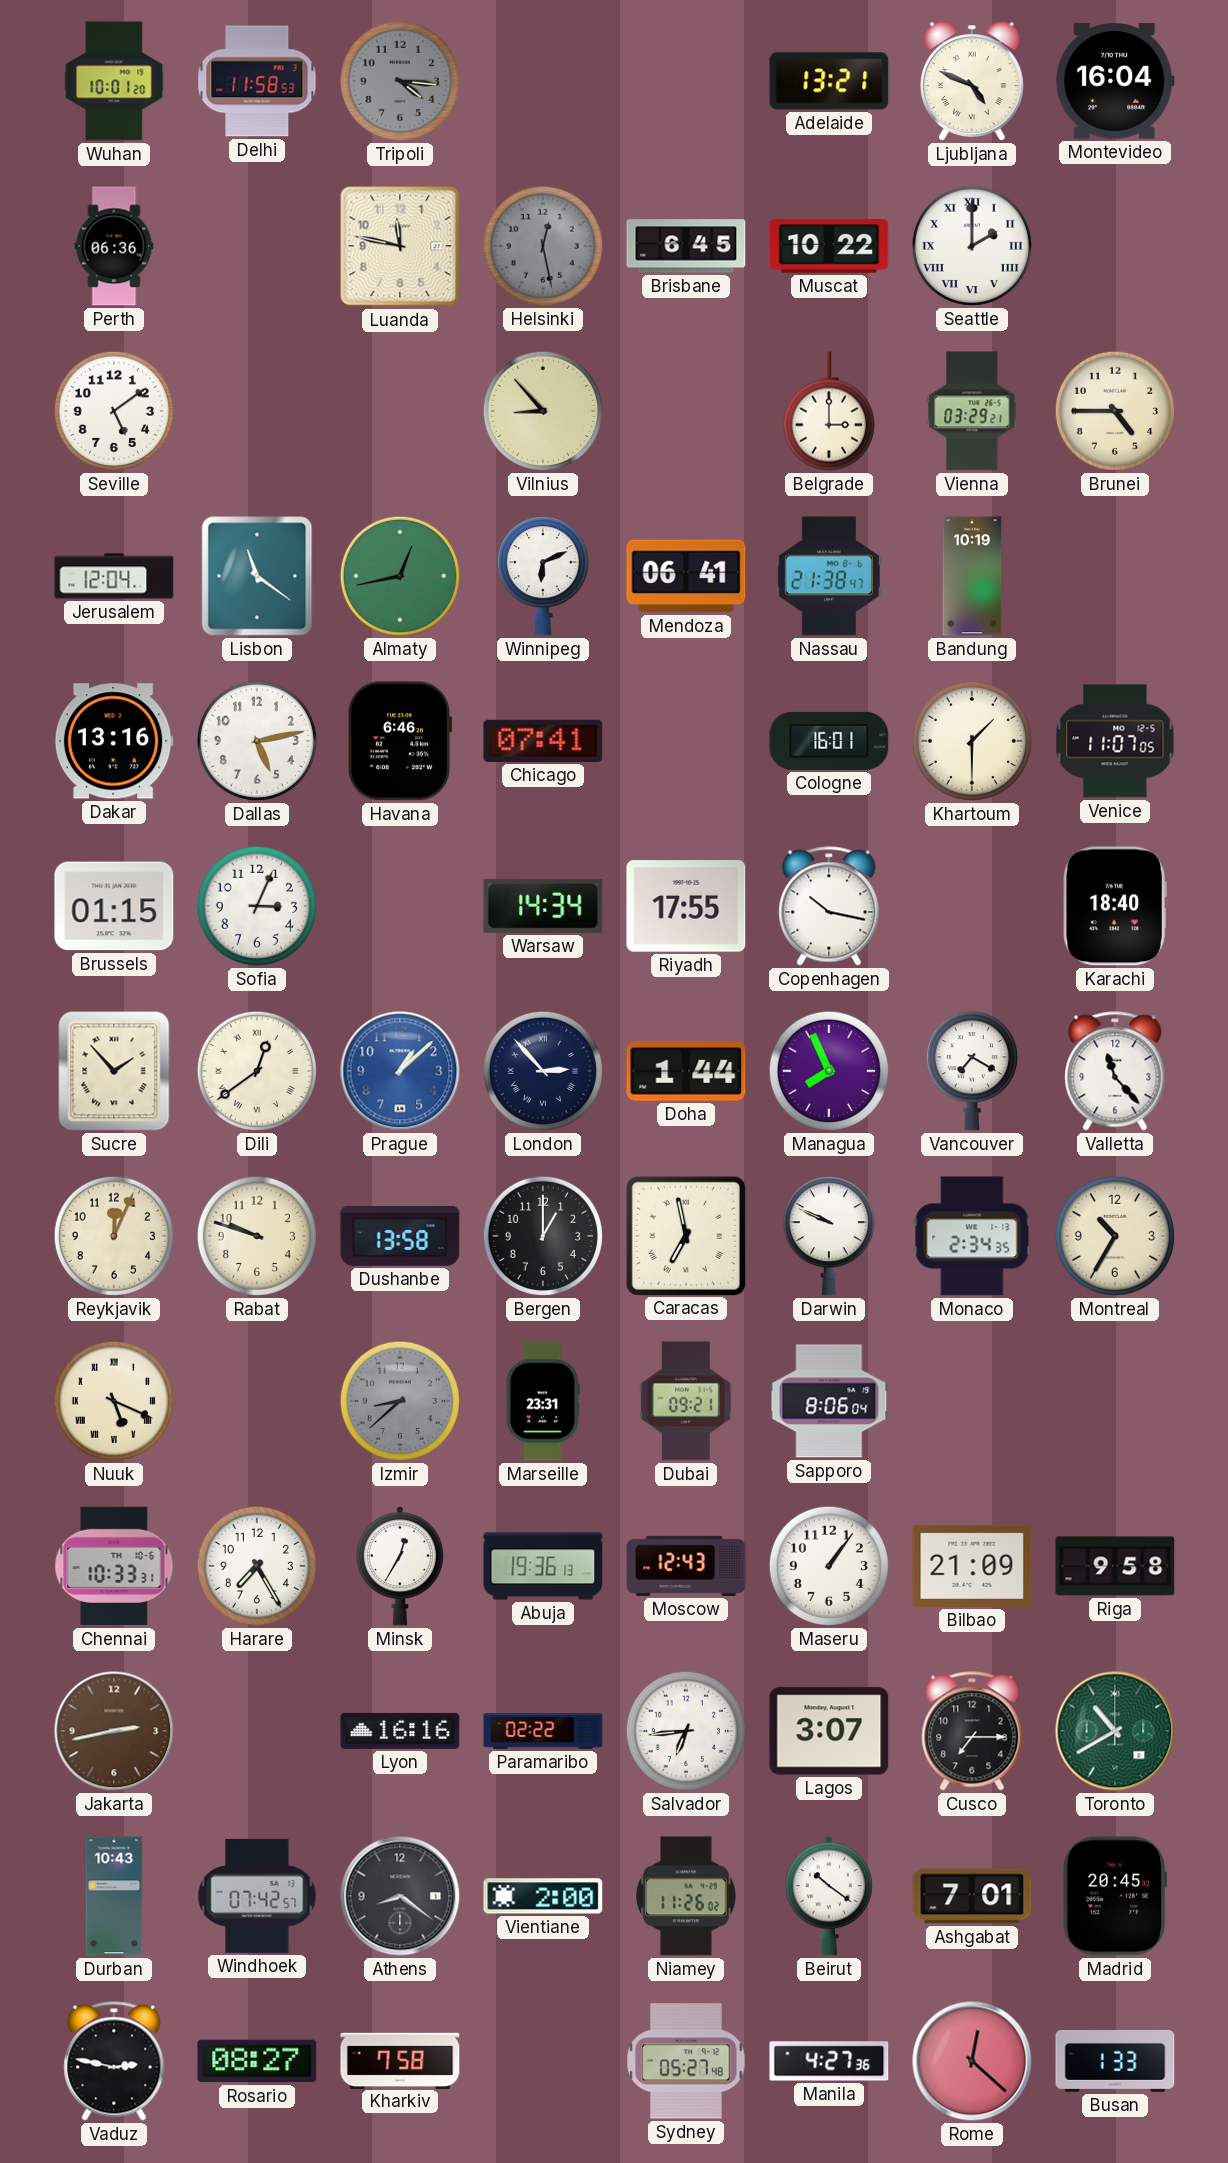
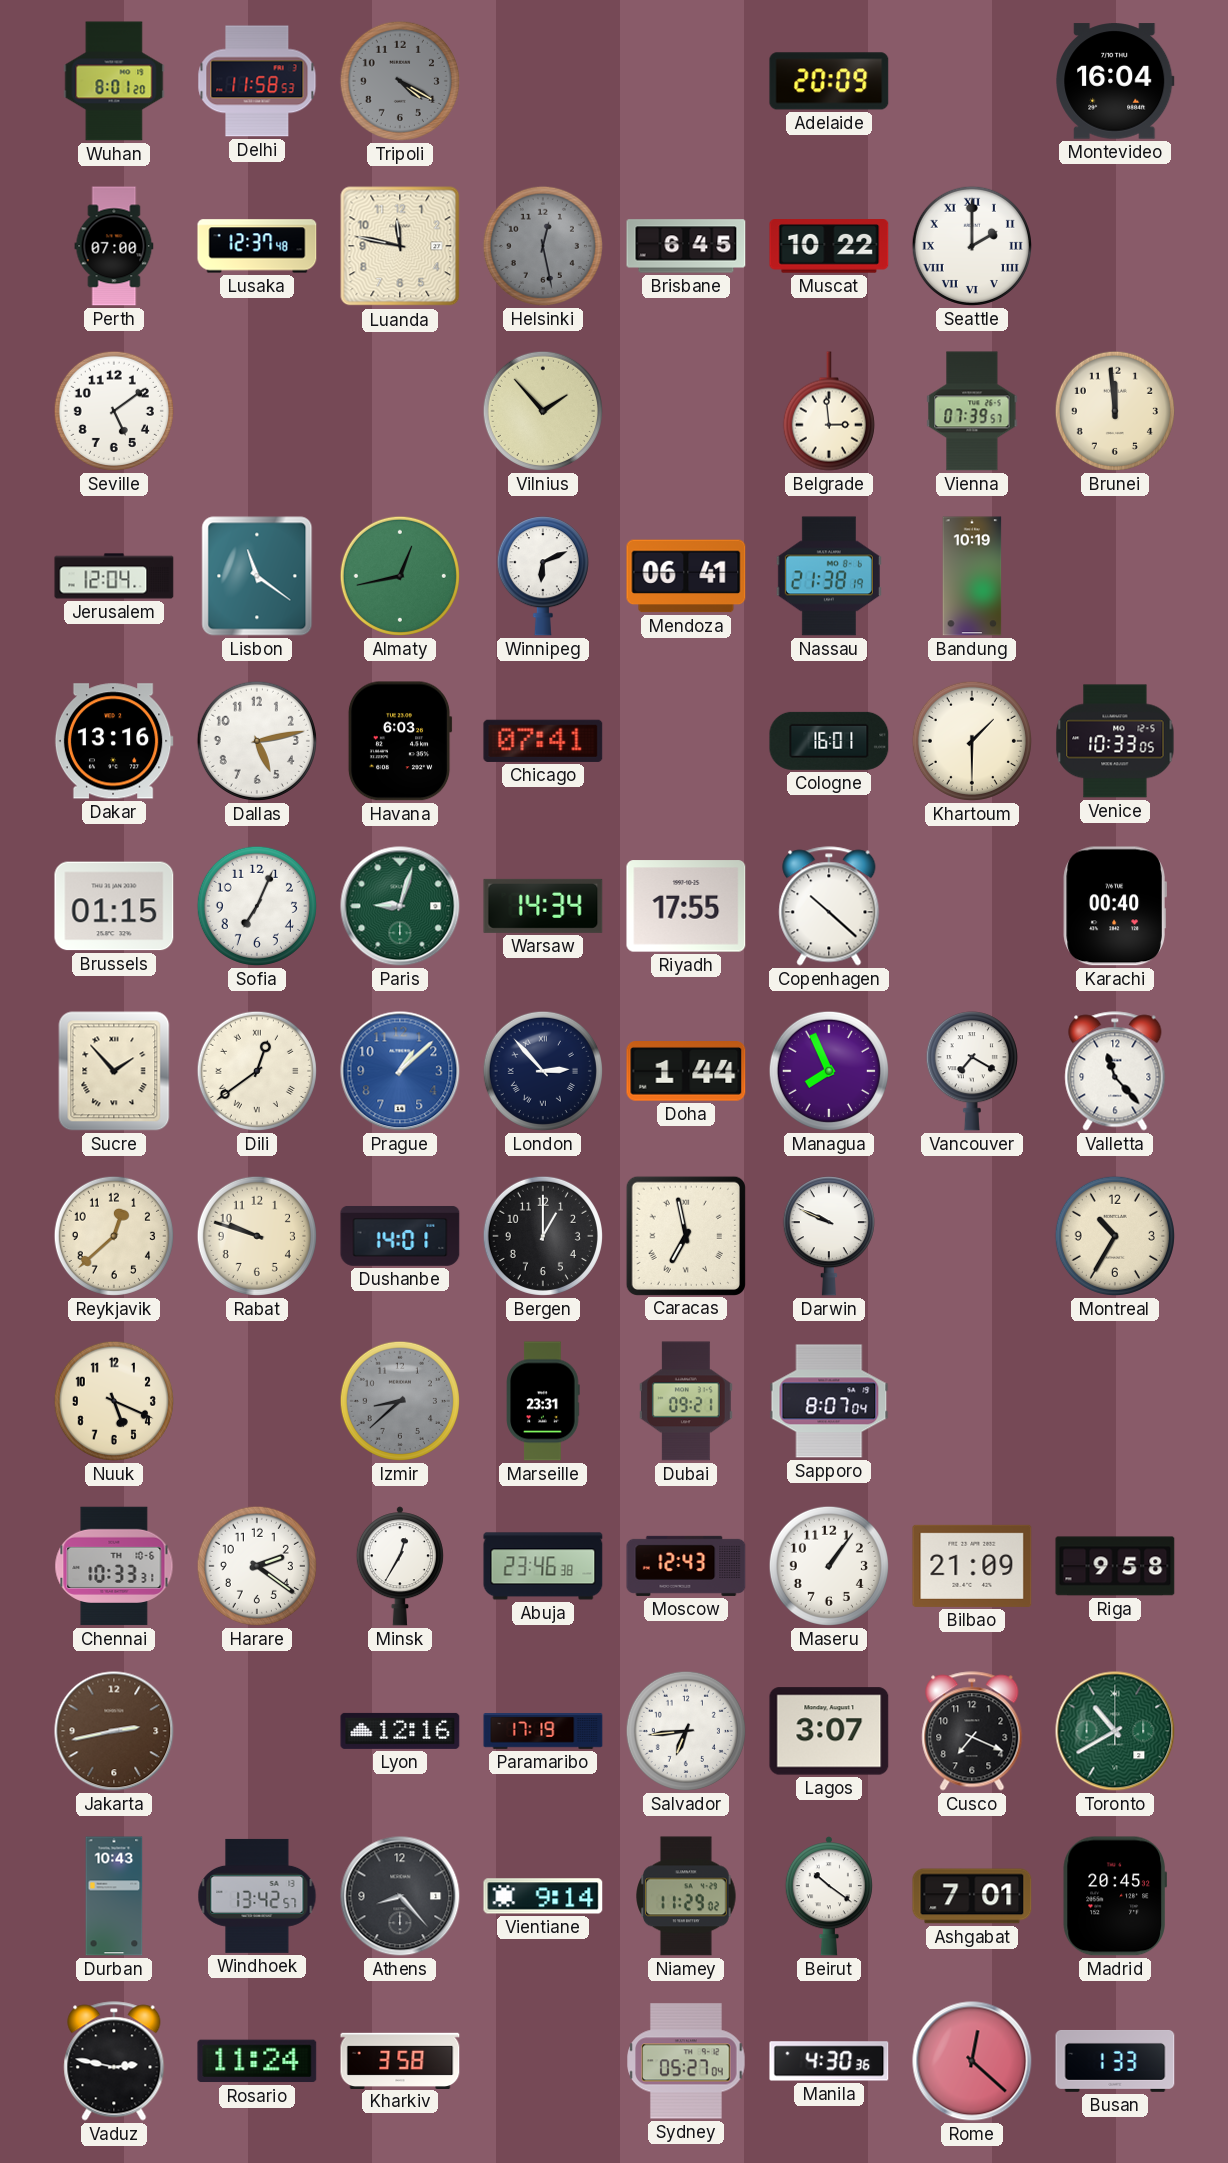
Wuhan: 10:01 -> 8:01
Tripoli: 4:16 -> 4:20
Adelaide: 13:21 -> 20:09
Ljubljana: 4:49 -> none
Perth: 06:36 -> 07:00
Lusaka: none -> 12:37
Vilnius: 8:53 -> 1:53
Belgrade: 3:00 -> 2:59
Vienna: 03:29 -> 07:39
Brunei: 4:45 -> 11:59
Nassau: 21:38:47 -> 21:38:19
Havana: 6:46 -> 6:03
Venice: 11:07 -> 10:33
Sofia: 3:04 -> 7:04
Paris: none -> 9:03
Copenhagen: 10:17 -> 10:22
Karachi: 18:40 -> 00:40
Reykjavik: 12:04 -> 12:38
Dushanbe: 13:58 -> 14:01
Monaco: 2:34 -> none
Nuuk numerals: Roman -> Arabic
Sapporo: 8:06 -> 8:07
Harare: 7:25 -> 2:21
Abuja: 19:36 -> 23:46
Lyon: 16:16 -> 12:16
Paramaribo: 02:22 -> 17:19
Cusco: 7:15 -> 7:19
Windhoek: 07:42 -> 13:42
Athens: 8:21 -> 8:23
Vientiane: 2:00 -> 9:14
Niamey: 11:26 -> 11:29
Rosario: 08:27 -> 11:24
Kharkiv: 7:58 -> 3:58
Sydney: 05:27:48 -> 05:27:04
Manila: 4:27 -> 4:30
